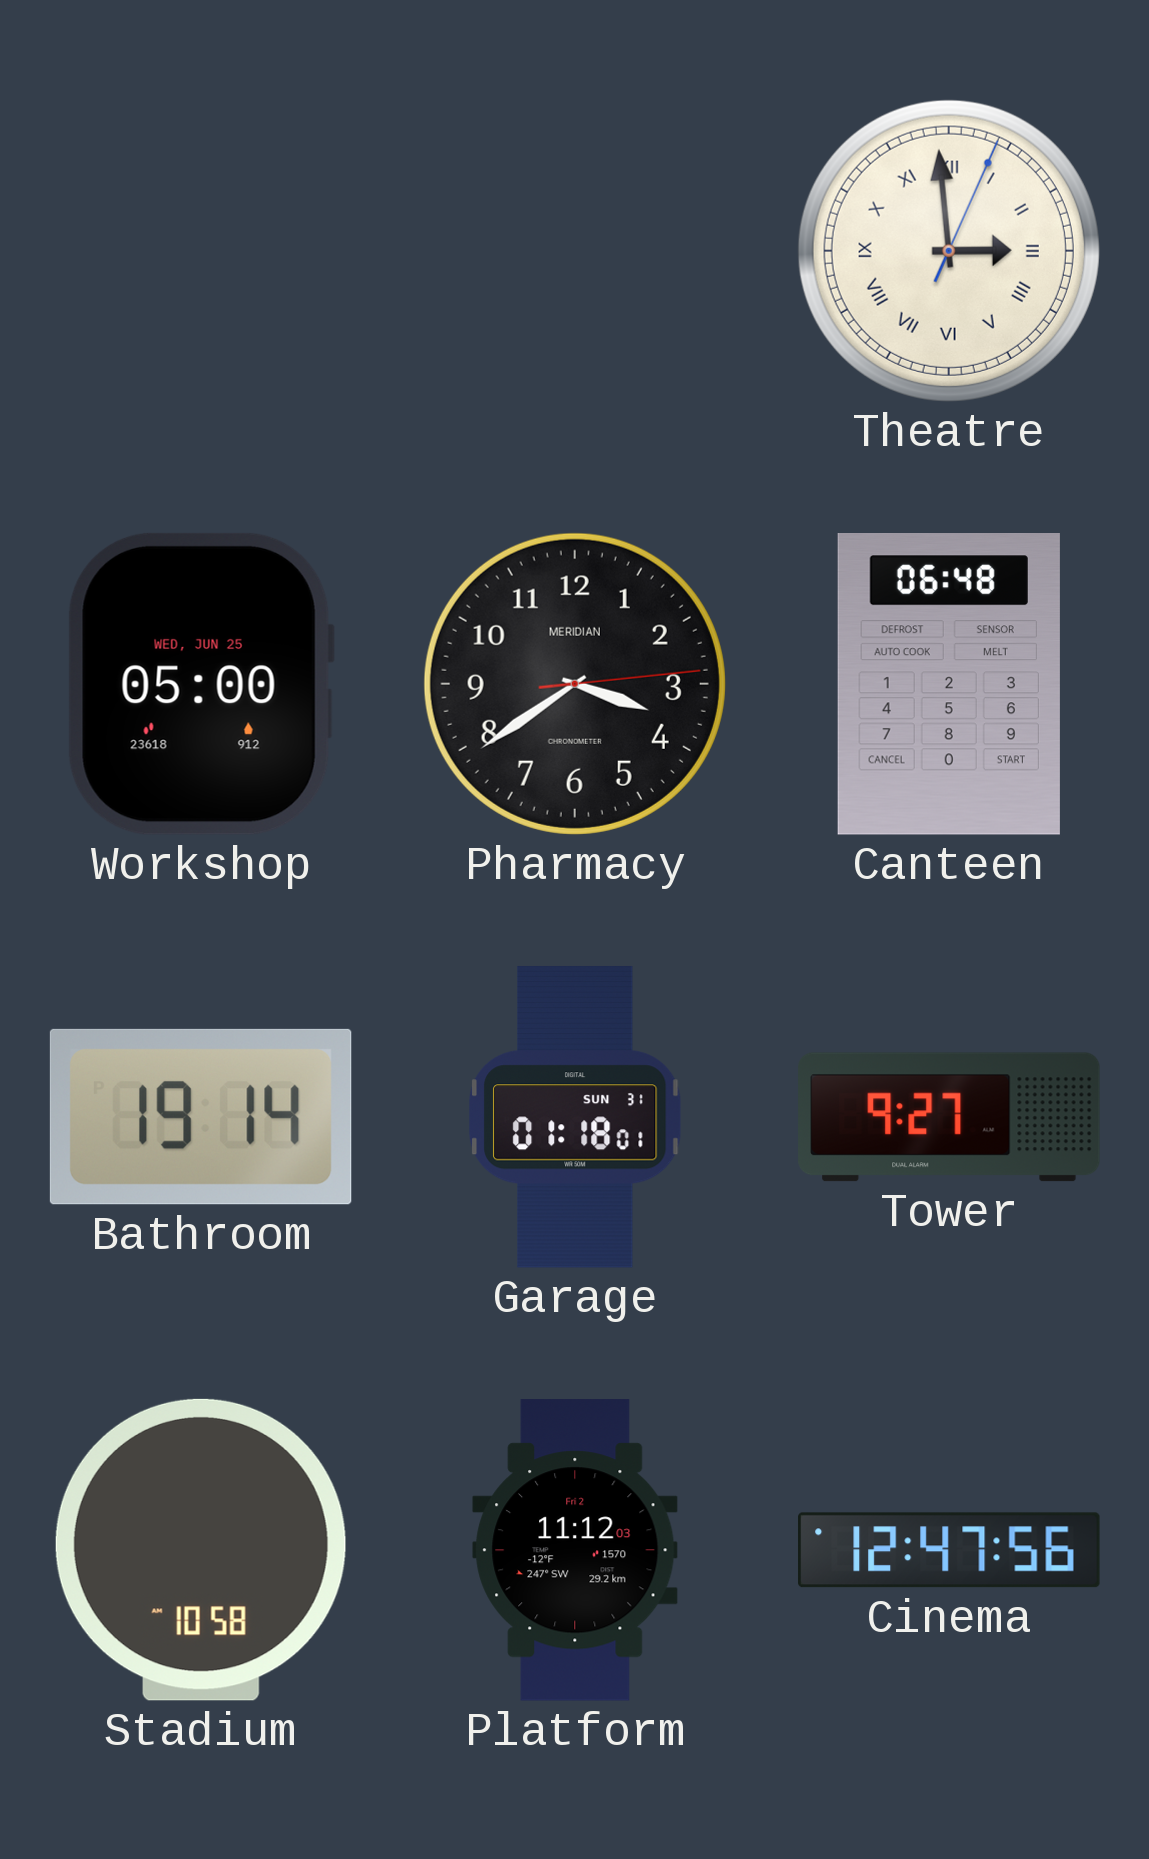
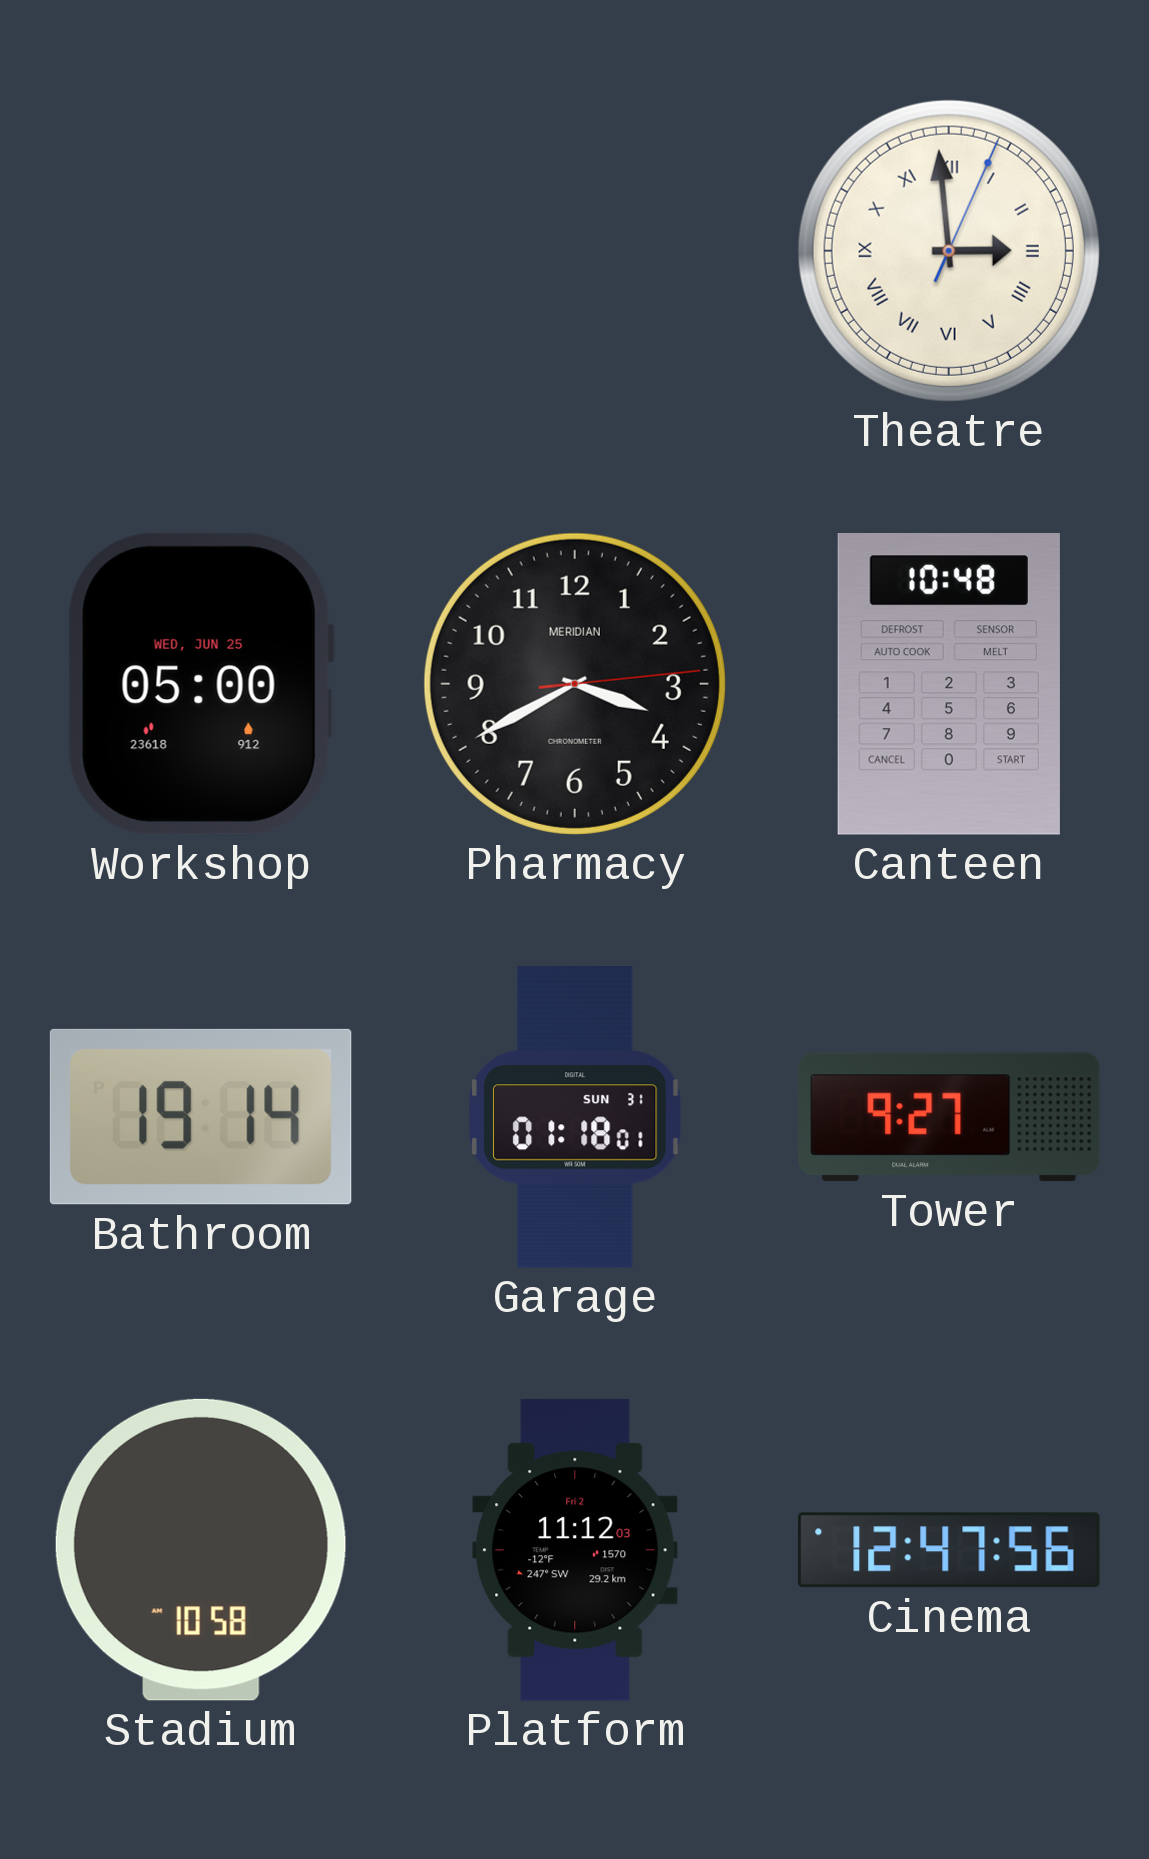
Pharmacy: 3:39 -> 3:40
Canteen: 06:48 -> 10:48
